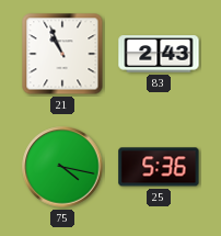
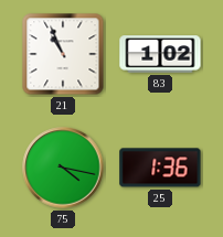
83: 2:43 -> 1:02
25: 5:36 -> 1:36
